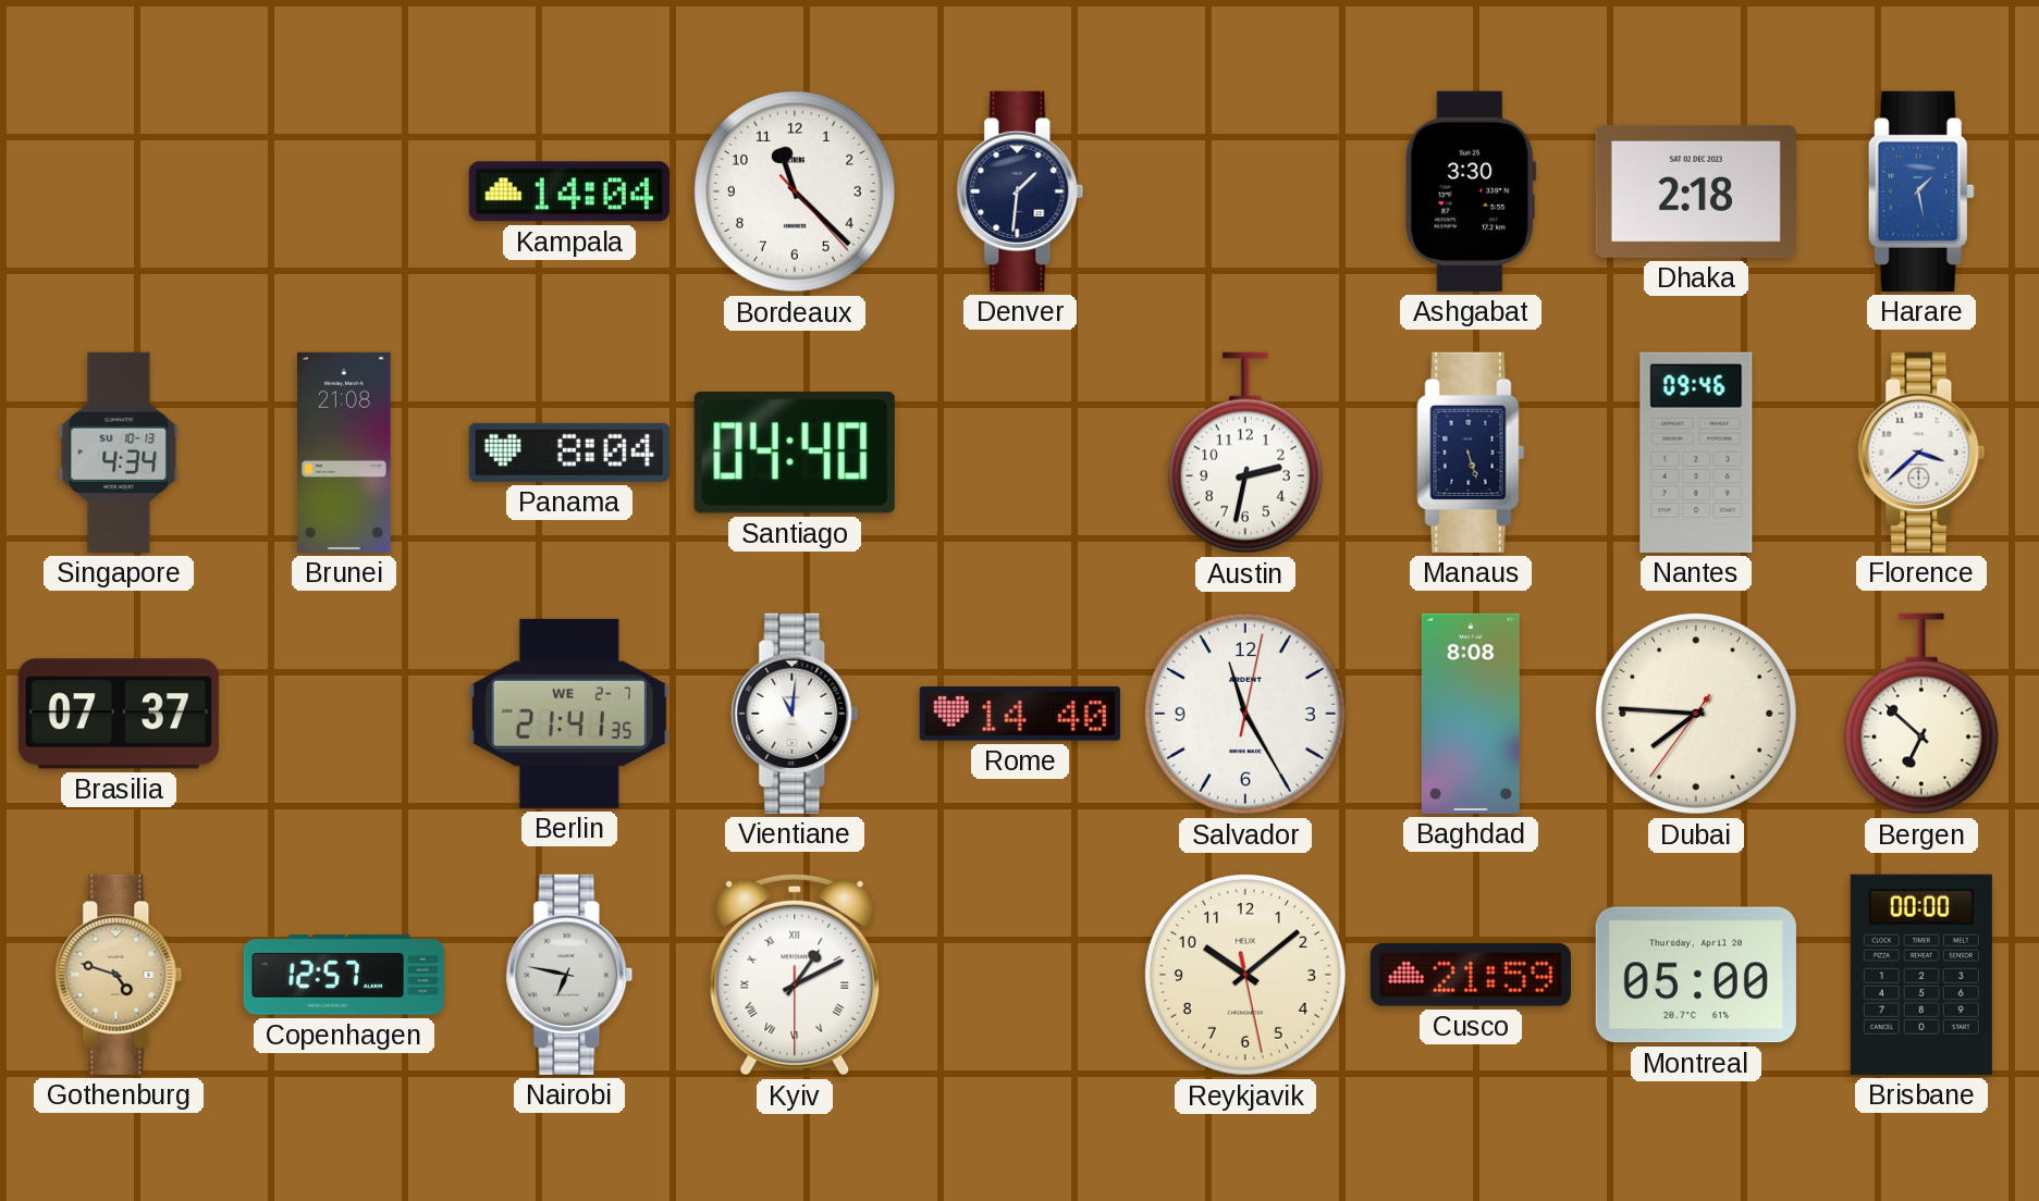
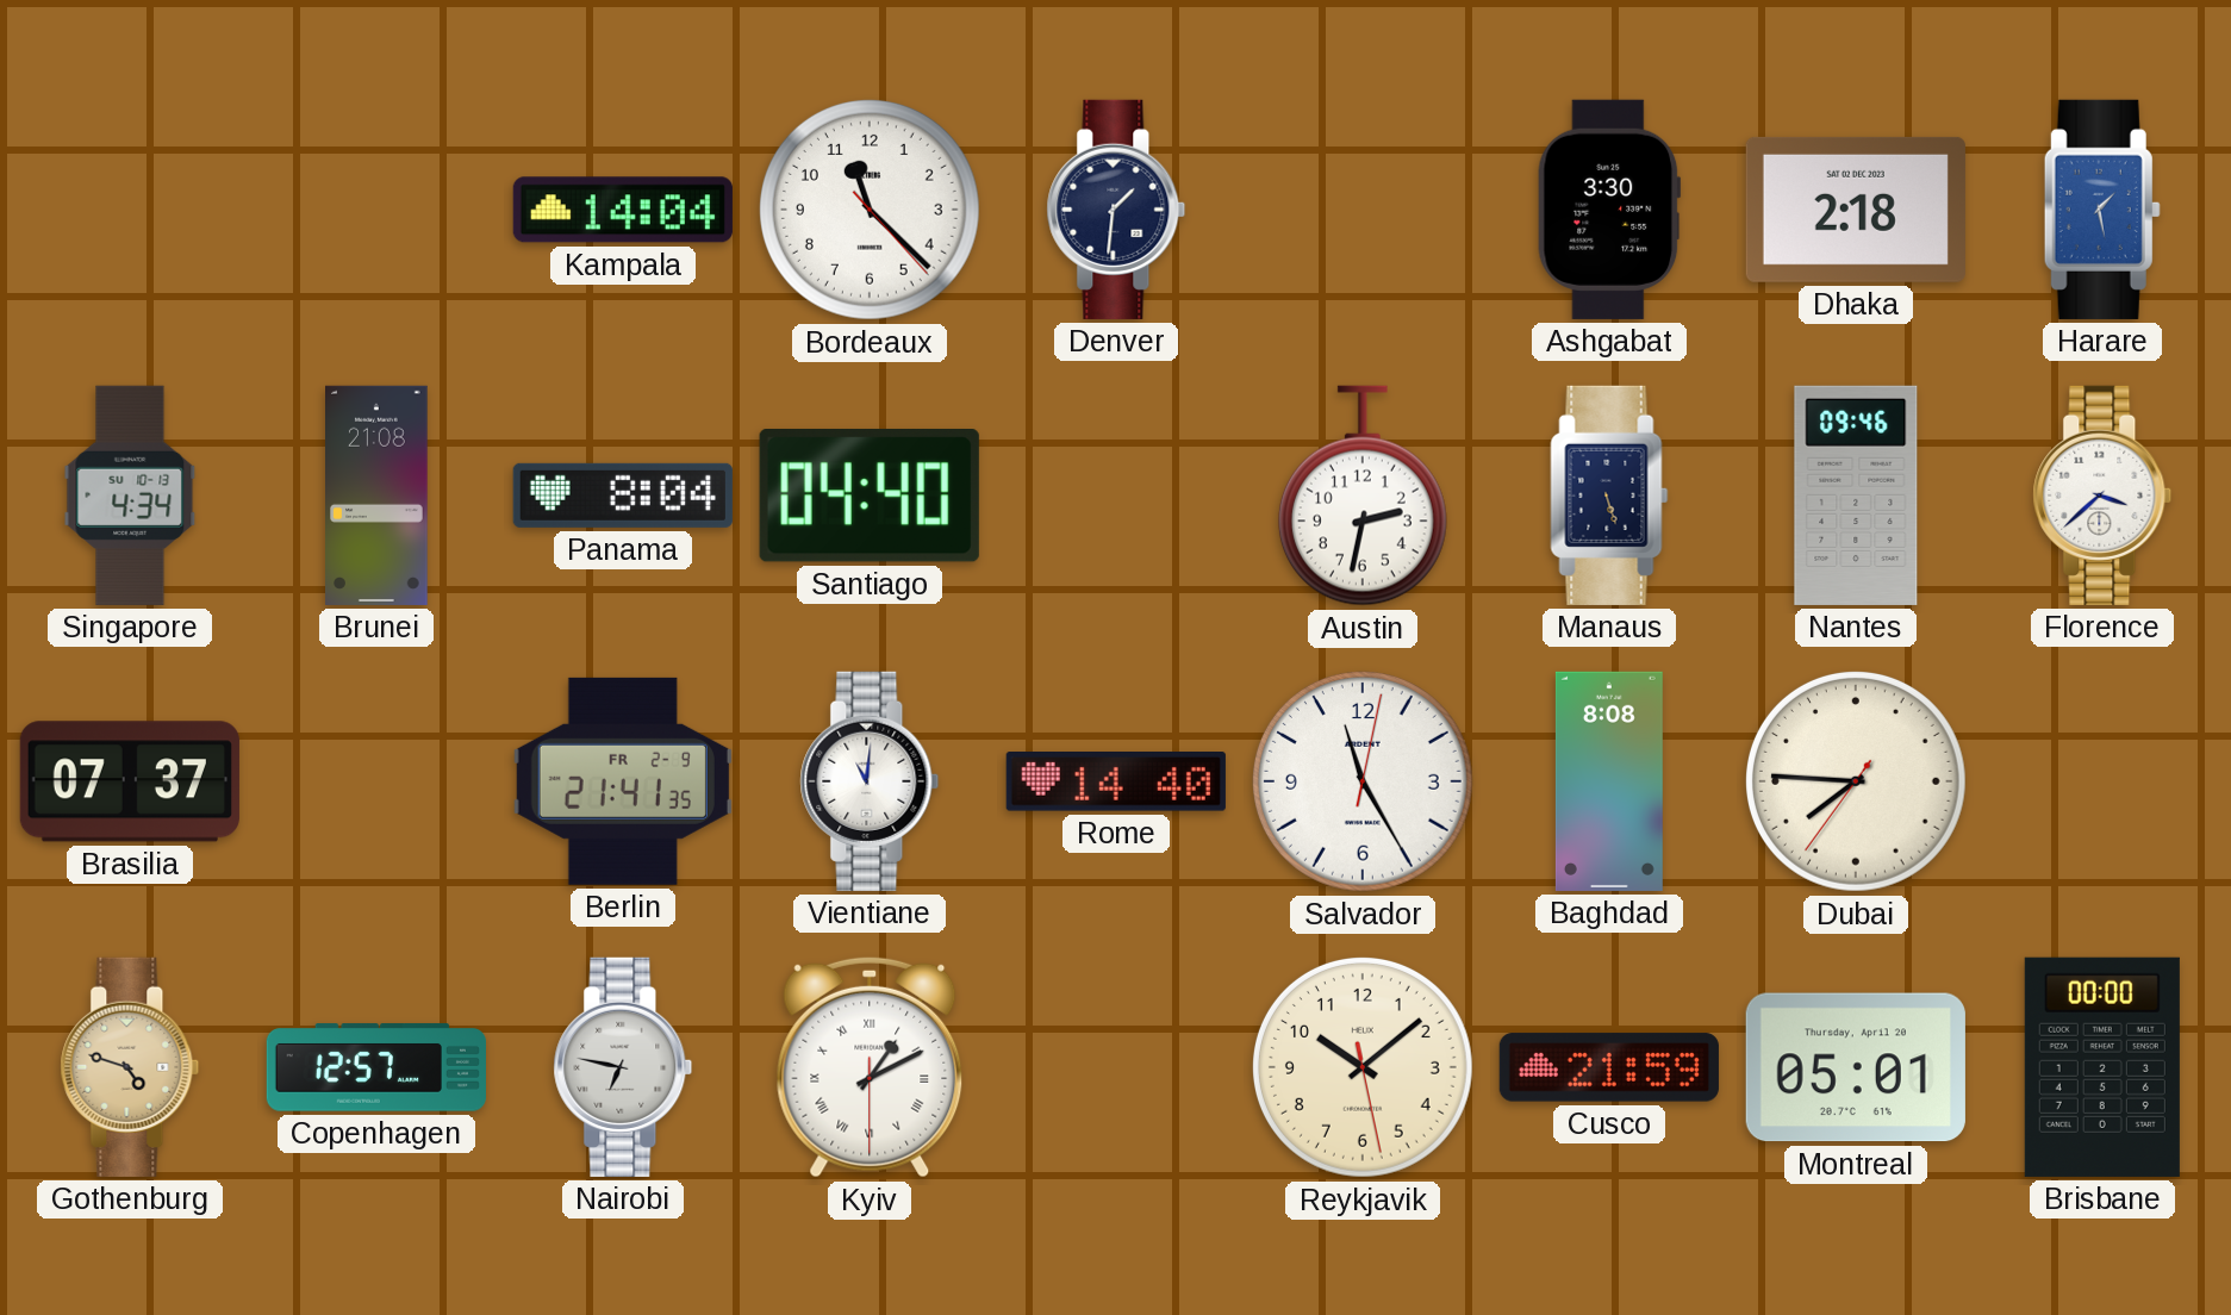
Berlin date: WE 2-7 -> FR 2-9
Bergen: 6:52 -> none
Montreal: 05:00 -> 05:01
